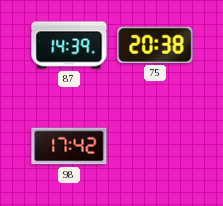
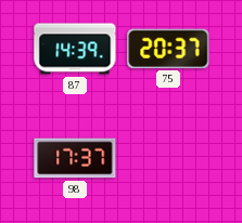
75: 20:38 -> 20:37
98: 17:42 -> 17:37
